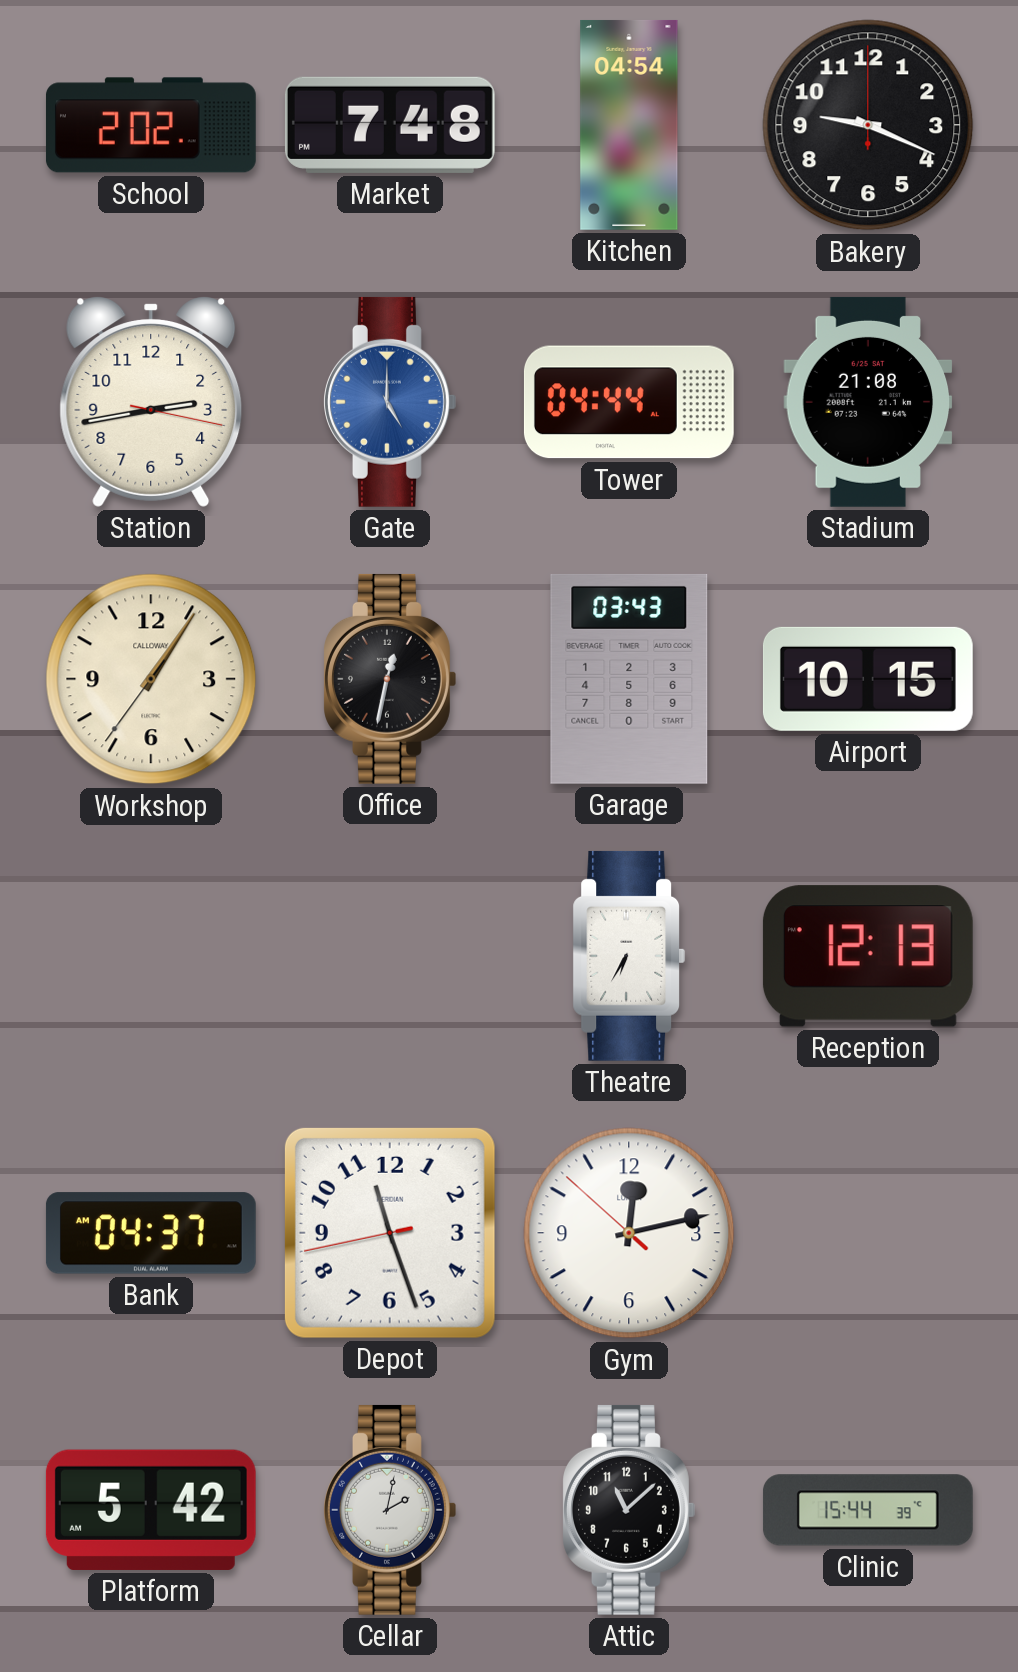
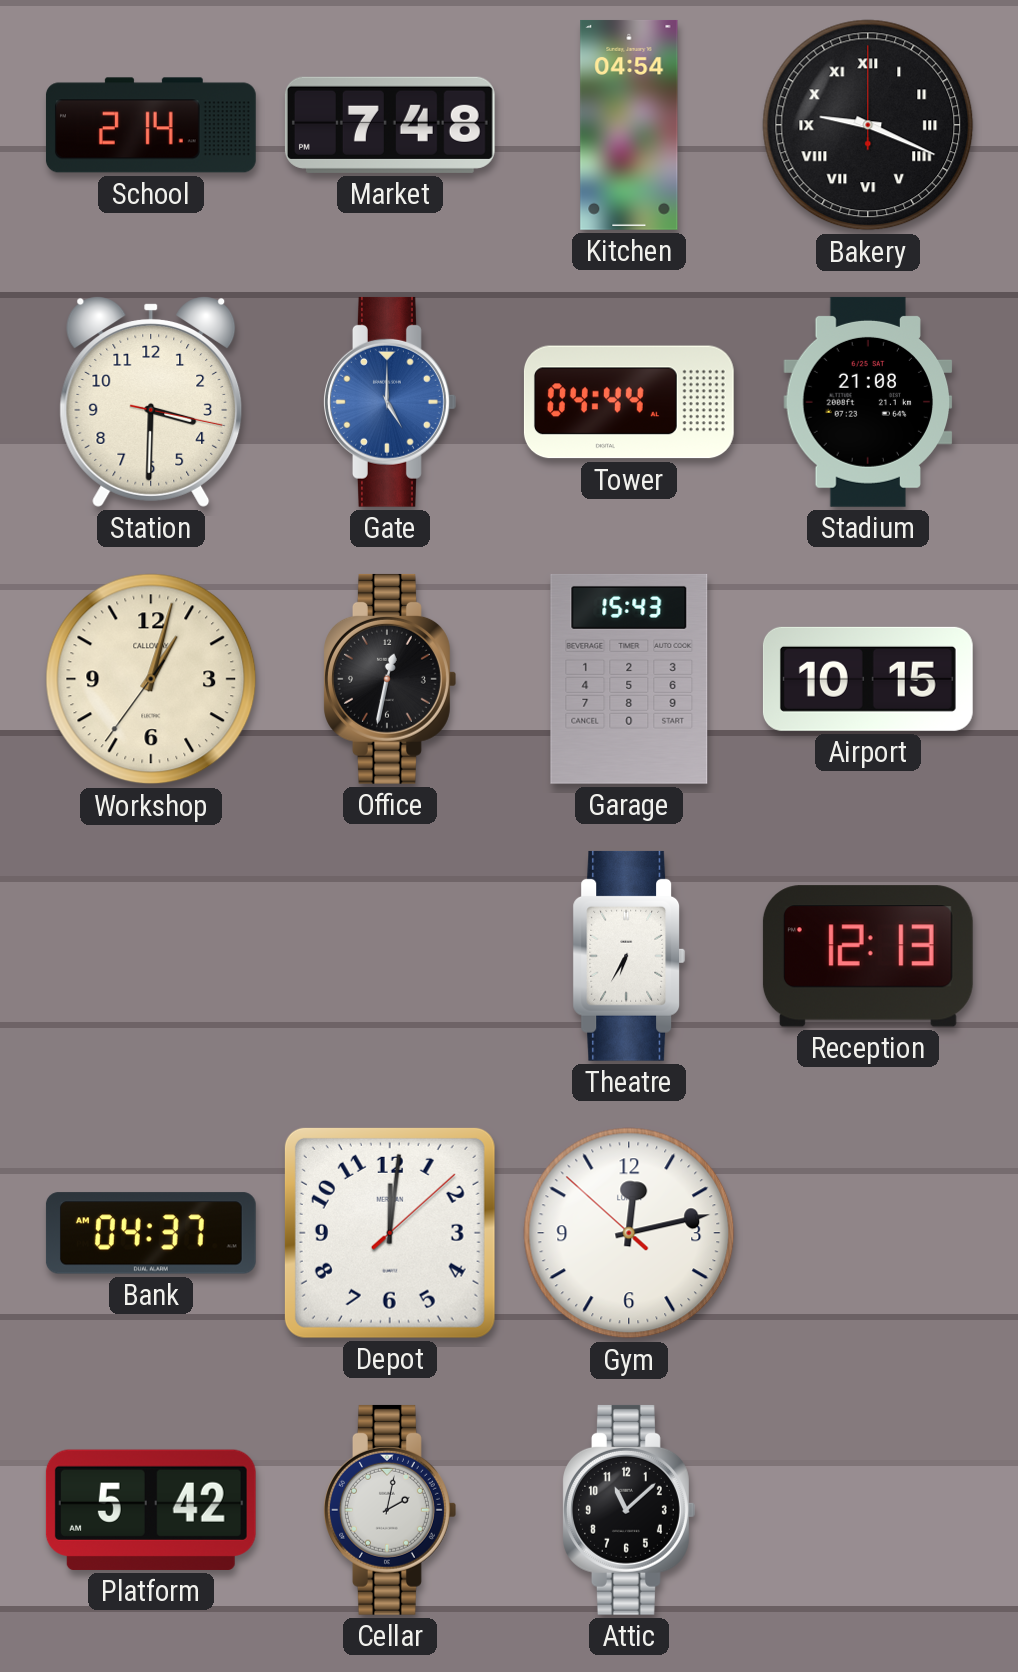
School: 2:02 -> 2:14
Bakery numerals: Arabic -> Roman
Station: 2:43 -> 3:30
Workshop: 1:05 -> 1:02
Garage: 03:43 -> 15:43
Depot: 11:26 -> 12:01
Clinic: 15:44 -> none
